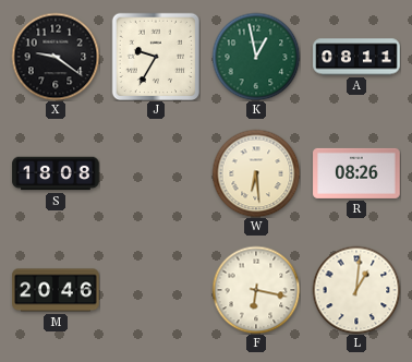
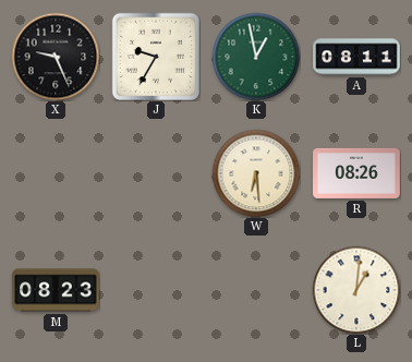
X: 9:21 -> 9:26
S: 18:08 -> none
M: 20:46 -> 08:23
F: 6:17 -> none
